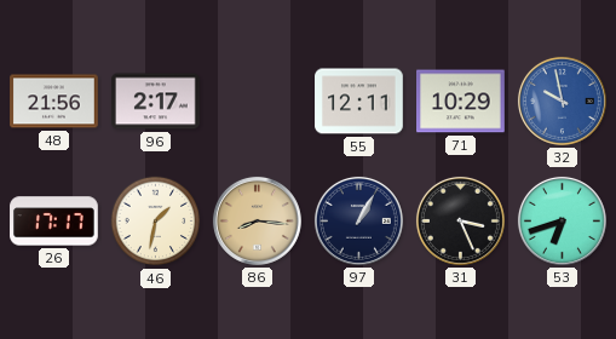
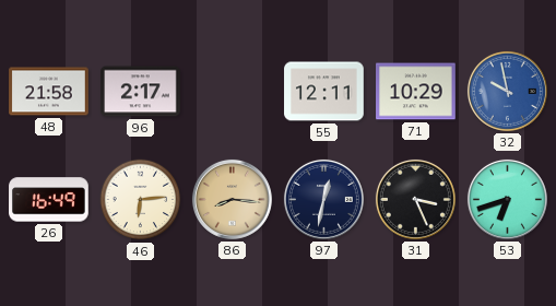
48: 21:56 -> 21:58
26: 17:17 -> 16:49
46: 1:32 -> 6:14
97: 1:05 -> 12:32
